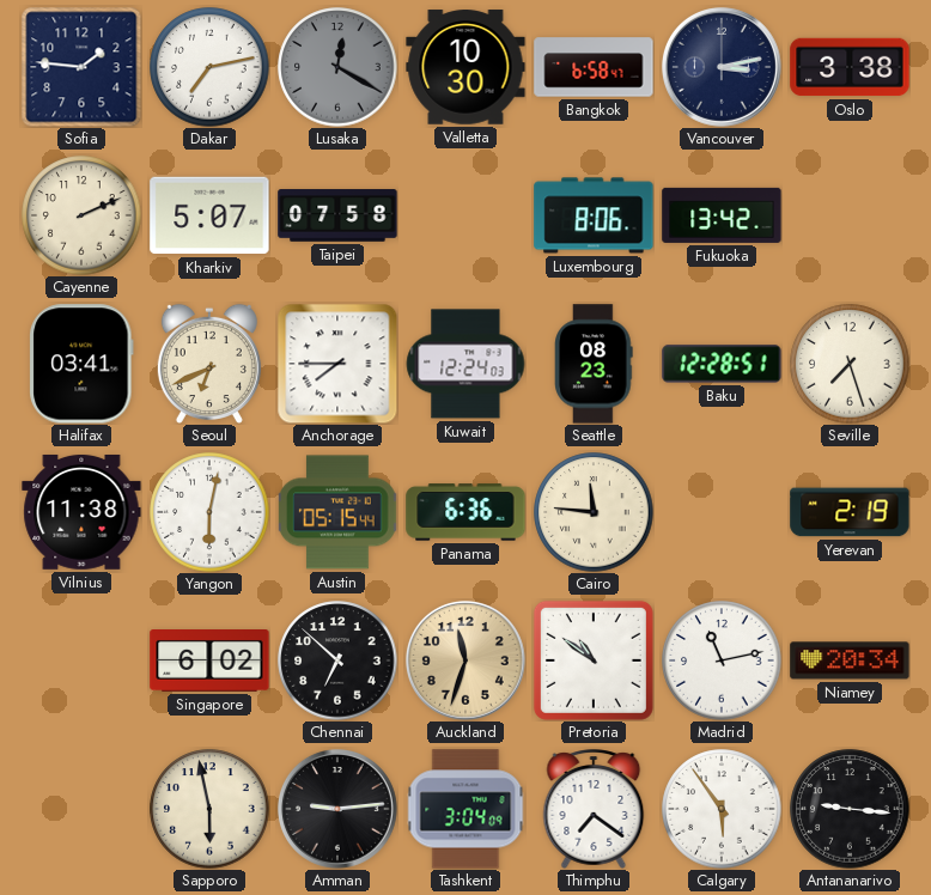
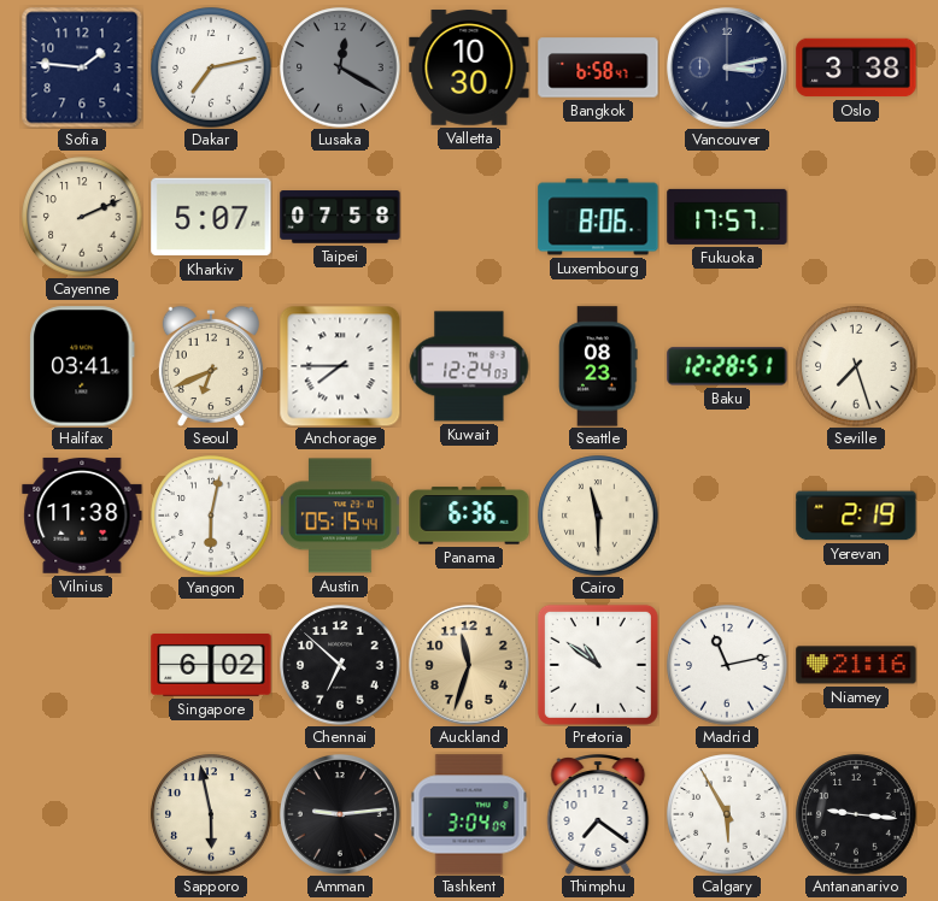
Fukuoka: 13:42 -> 17:57
Cairo: 11:46 -> 11:30
Niamey: 20:34 -> 21:16
Calgary: 5:54 -> 5:55
